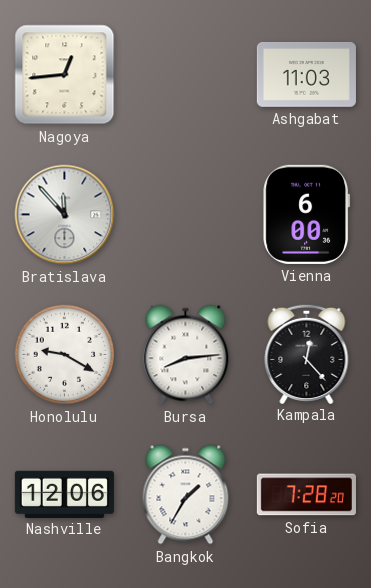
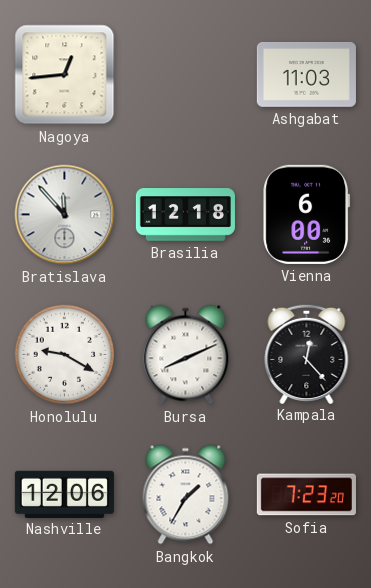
Brasilia: none -> 12:18
Bursa: 8:14 -> 8:11
Sofia: 7:28 -> 7:23
